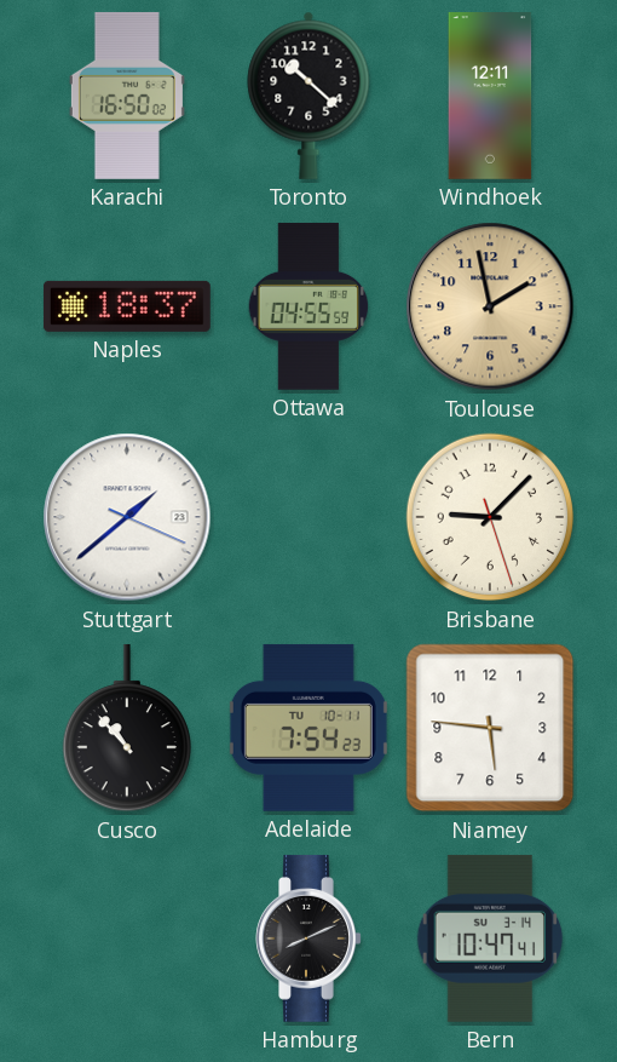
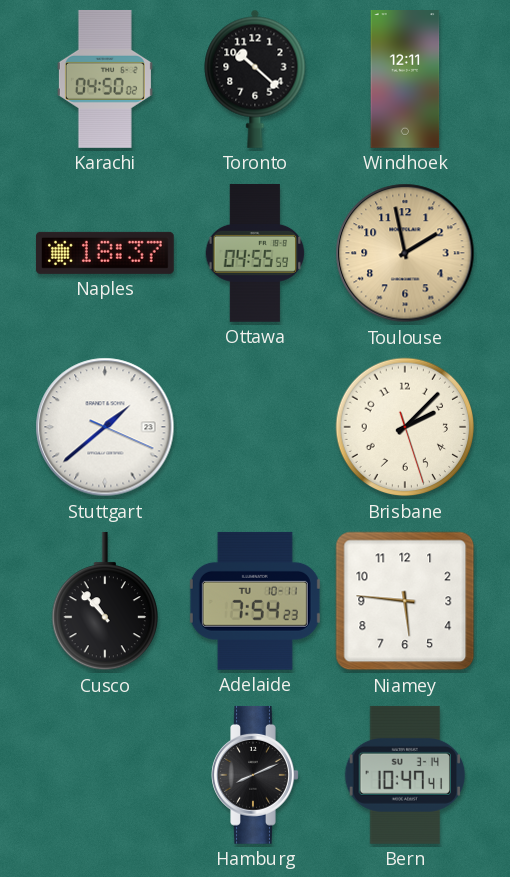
Karachi: 16:50 -> 04:50
Brisbane: 9:07 -> 2:07
